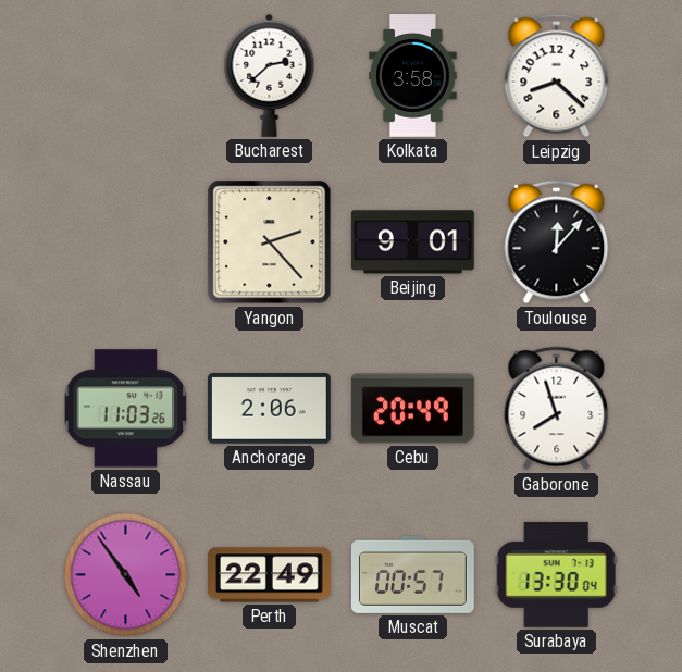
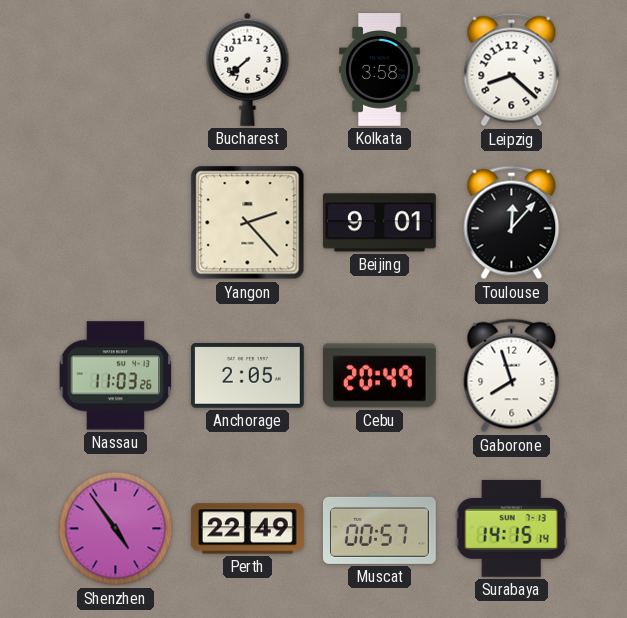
Bucharest: 2:38 -> 7:38
Anchorage: 2:06 -> 2:05
Surabaya: 13:30 -> 14:15
